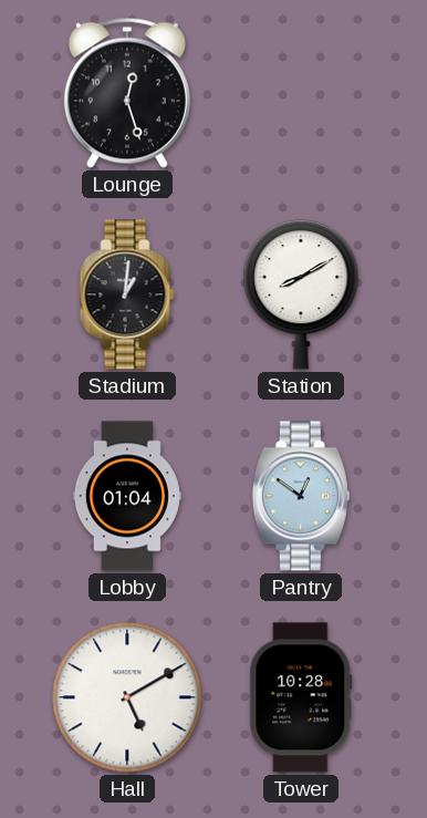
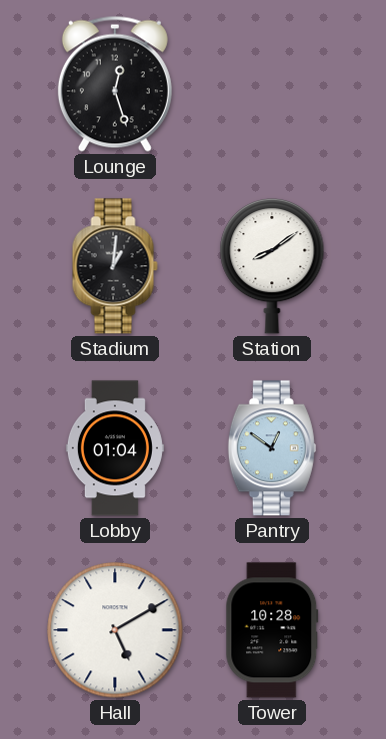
Station: 8:10 -> 8:09
